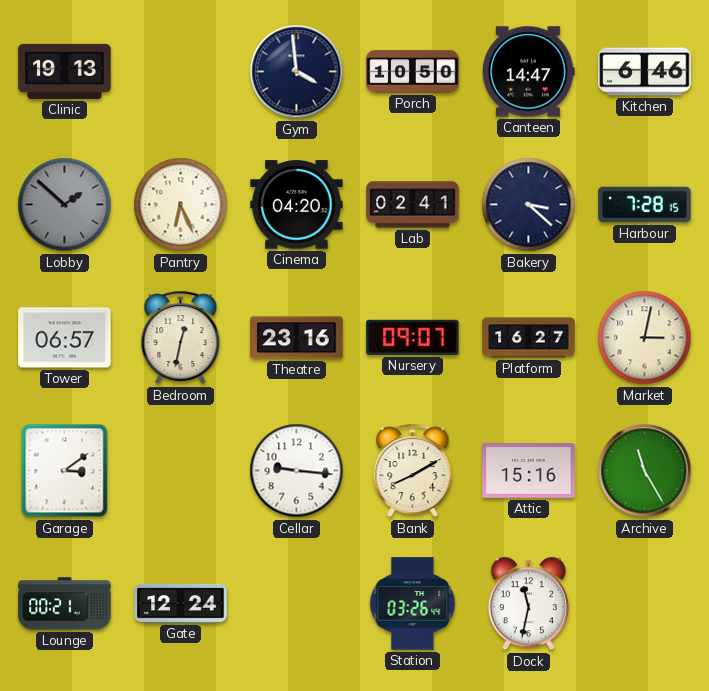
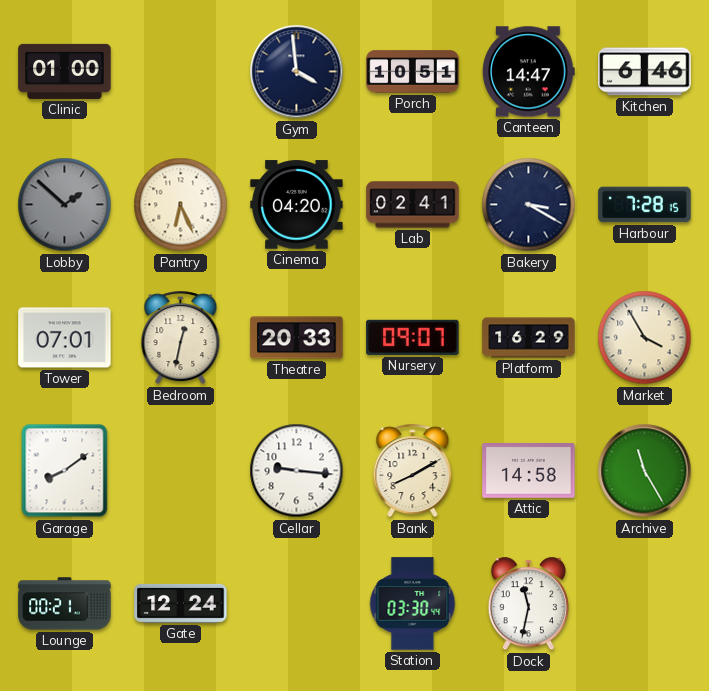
Clinic: 19:13 -> 01:00
Porch: 10:50 -> 10:51
Bakery: 3:22 -> 3:20
Tower: 06:57 -> 07:01
Theatre: 23:16 -> 20:33
Platform: 16:27 -> 16:29
Market: 3:02 -> 3:55
Garage: 3:09 -> 8:09
Attic: 15:16 -> 14:58
Station: 03:26 -> 03:30
